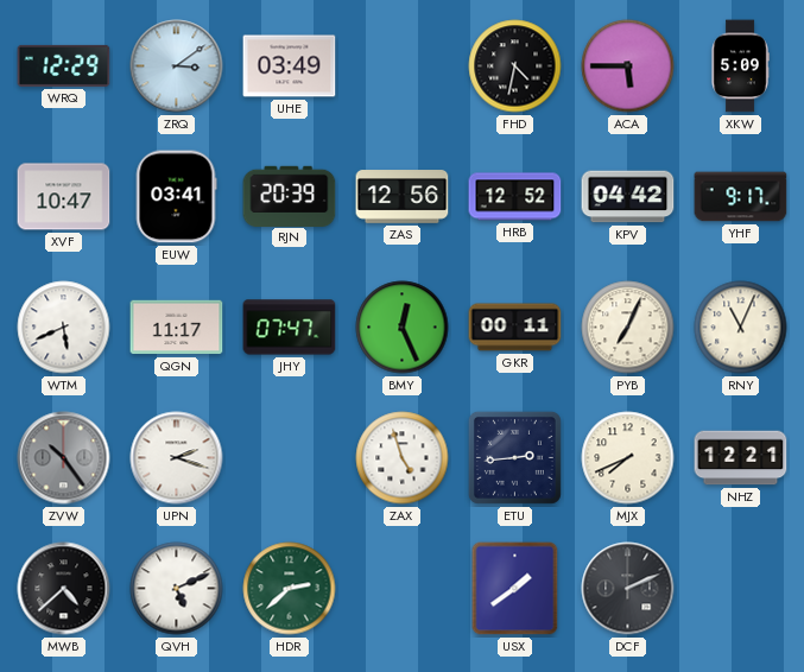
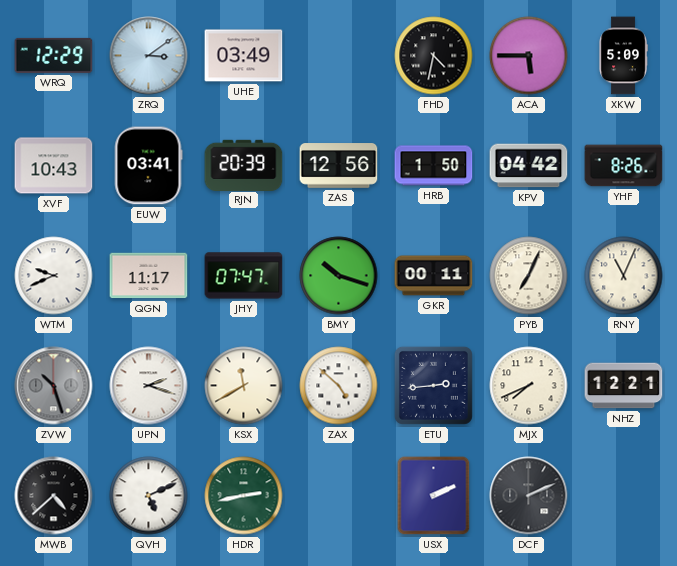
XVF: 10:47 -> 10:43
HRB: 12:52 -> 1:50
YHF: 9:17 -> 8:26
WTM: 5:41 -> 9:41
BMY: 12:26 -> 10:18
ZVW: 10:24 -> 10:27
KSX: none -> 11:40
ZAX: 4:57 -> 4:52
HDR: 2:38 -> 2:43
USX: 1:39 -> 2:11
